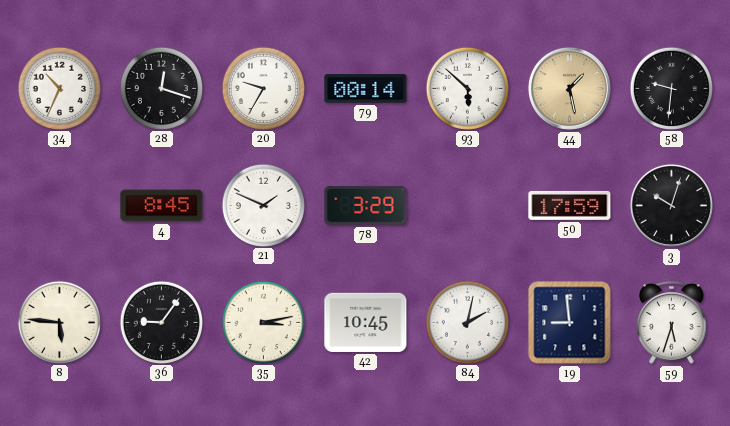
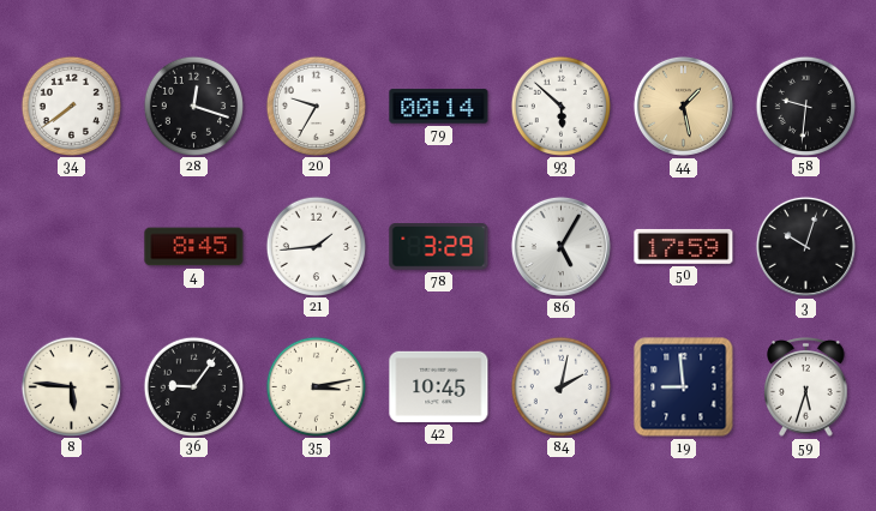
34: 10:34 -> 7:39
21: 1:49 -> 1:44
86: none -> 5:05
